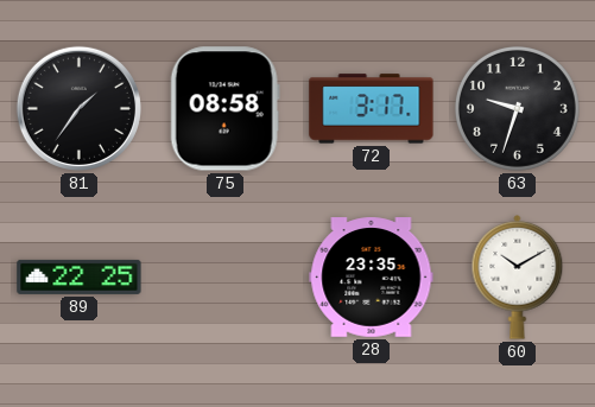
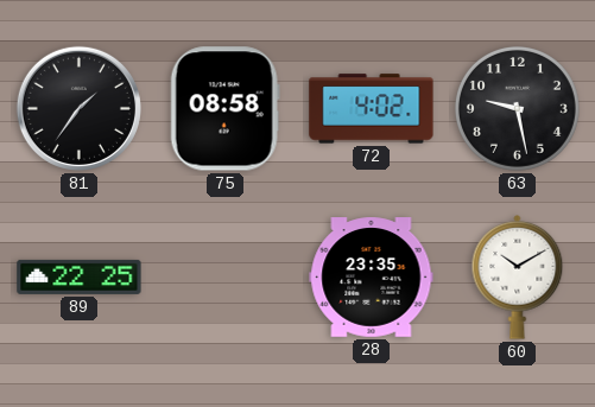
72: 3:17 -> 4:02
63: 9:33 -> 9:28
